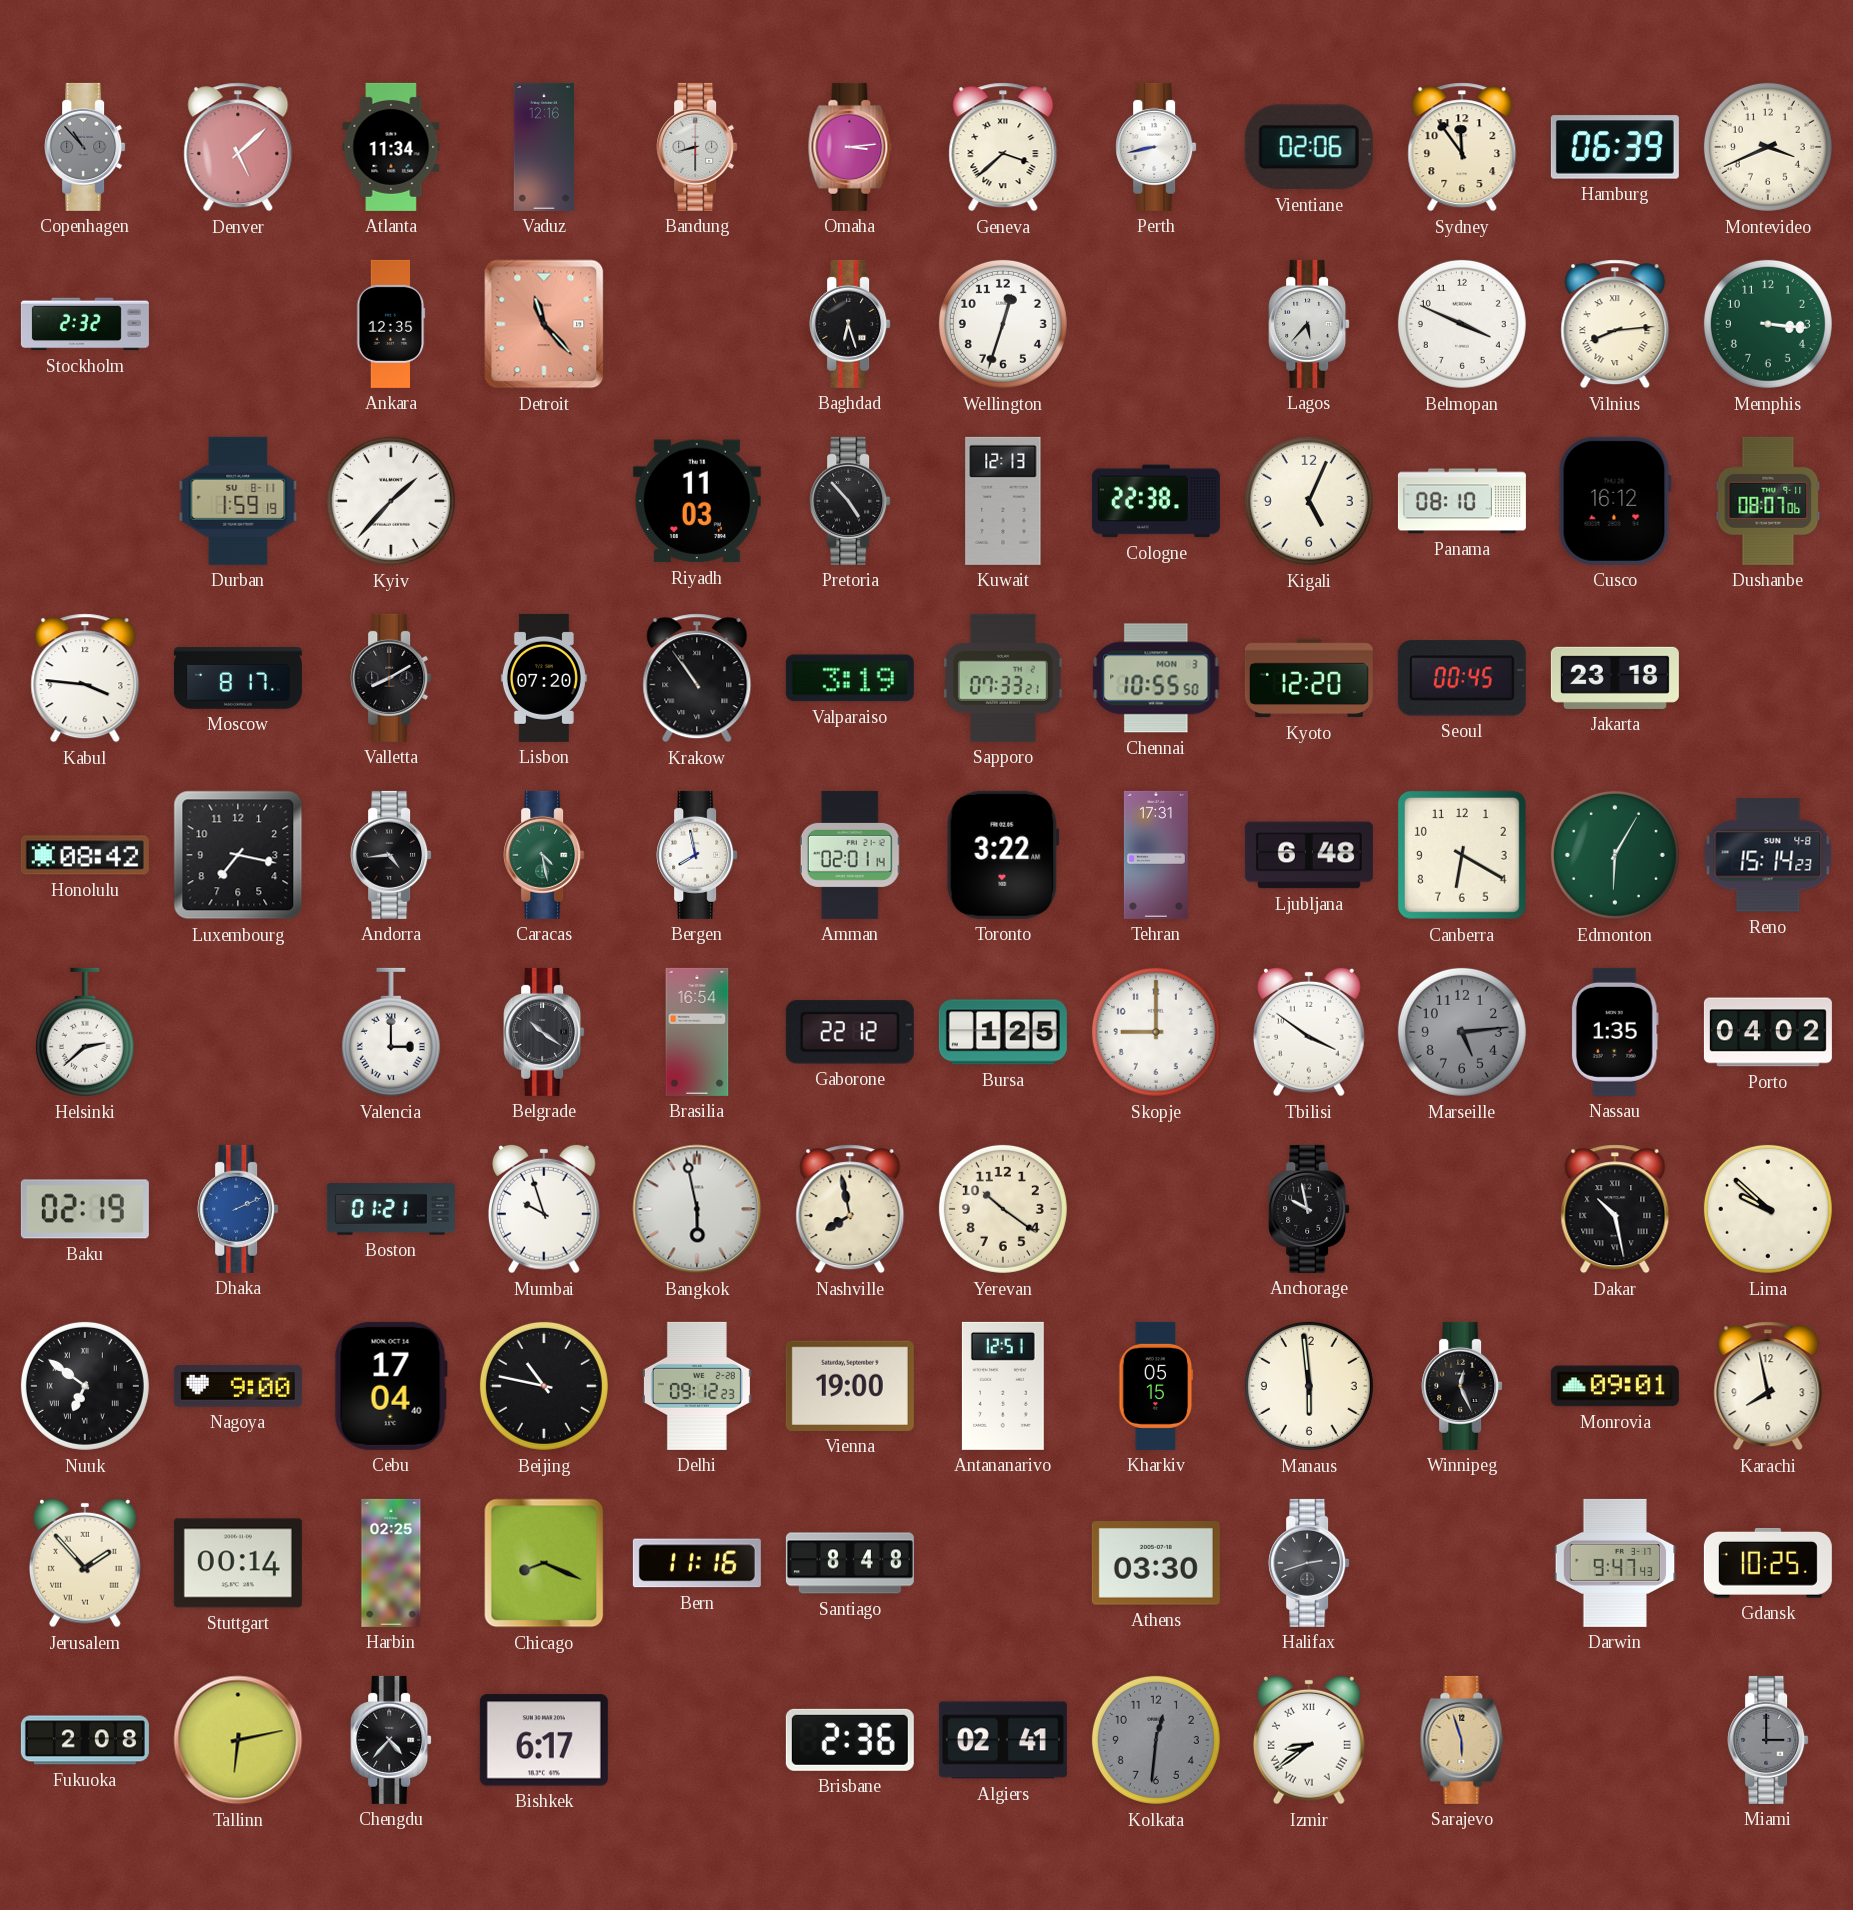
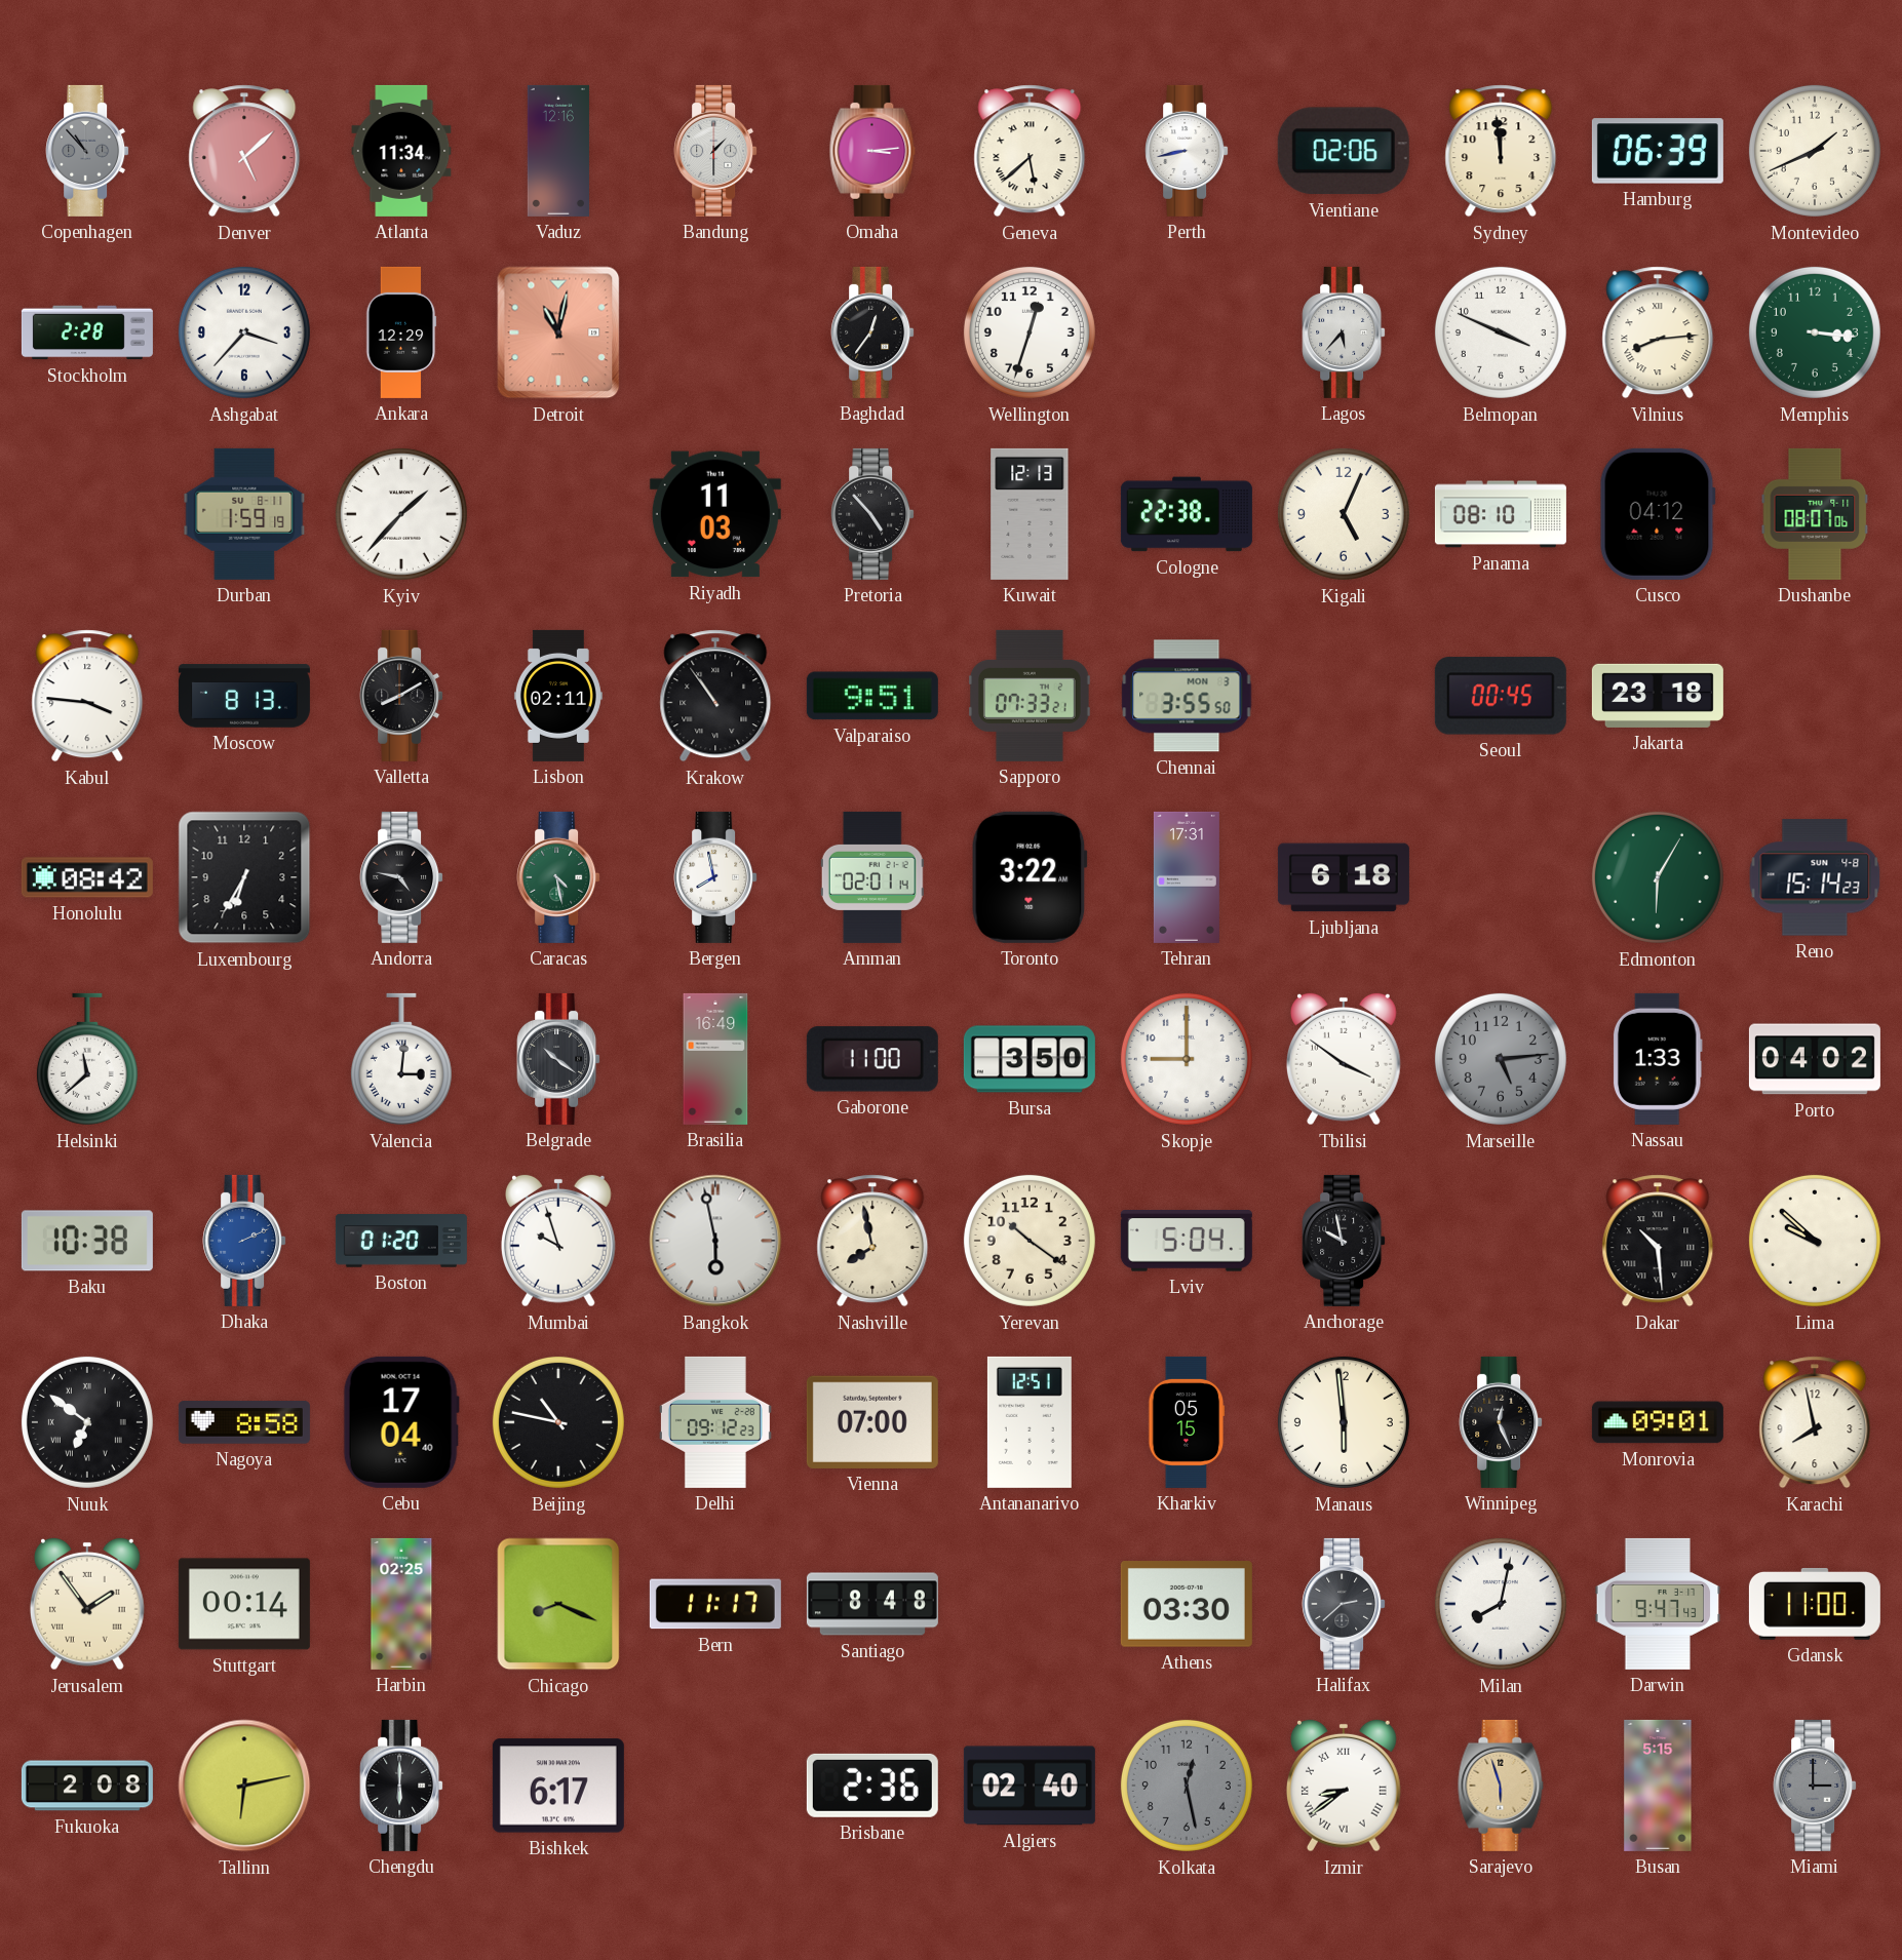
Bandung: 8:30 -> 1:30
Geneva: 3:38 -> 5:38
Sydney: 11:54 -> 11:59
Montevideo: 3:41 -> 1:41
Stockholm: 2:32 -> 2:28
Ashgabat: none -> 3:37
Ankara: 12:35 -> 12:29
Detroit: 11:23 -> 11:02
Baghdad: 6:27 -> 12:36
Cusco: 16:12 -> 04:12
Moscow: 8:17 -> 8:13
Lisbon: 07:20 -> 02:11
Valparaiso: 3:19 -> 9:51
Chennai: 10:55 -> 3:55
Kyoto: 12:20 -> none
Luxembourg: 7:17 -> 6:35
Andorra: 4:44 -> 4:47
Ljubljana: 6:48 -> 6:18
Canberra: 6:20 -> none
Helsinki: 2:38 -> 11:38
Valencia: 3:00 -> 3:01
Brasilia: 16:54 -> 16:49
Gaborone: 22:12 -> 11:00
Bursa: 1:25 -> 3:50
Nassau: 1:35 -> 1:33
Baku: 02:19 -> 10:38
Boston: 01:21 -> 01:20
Lviv: none -> 5:04
Dakar: 10:28 -> 10:29
Nagoya: 9:00 -> 8:58
Vienna: 19:00 -> 07:00
Jerusalem: 1:53 -> 1:54
Bern: 11:16 -> 11:17
Halifax: 2:42 -> 2:38
Milan: none -> 8:02
Gdansk: 10:25 -> 11:00
Chengdu: 4:37 -> 6:00
Algiers: 02:41 -> 02:40
Kolkata: 12:31 -> 12:28
Busan: none -> 5:15
